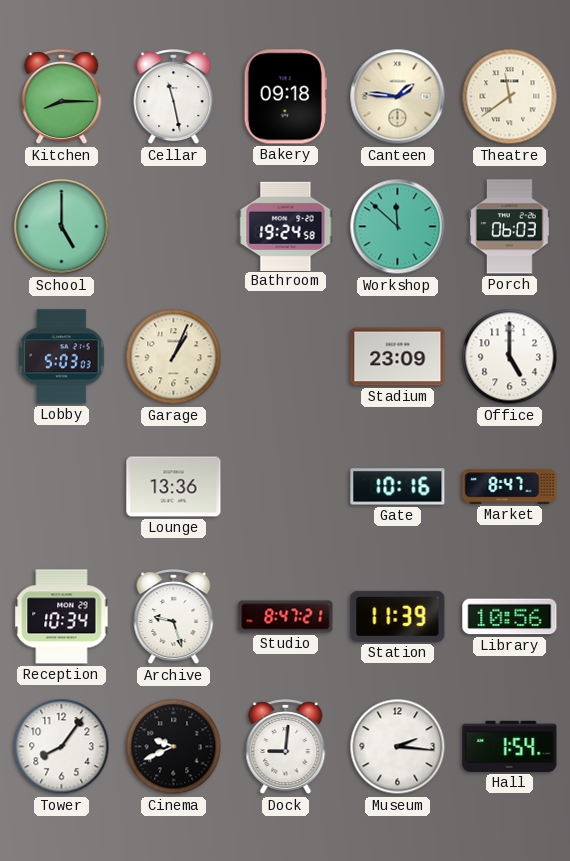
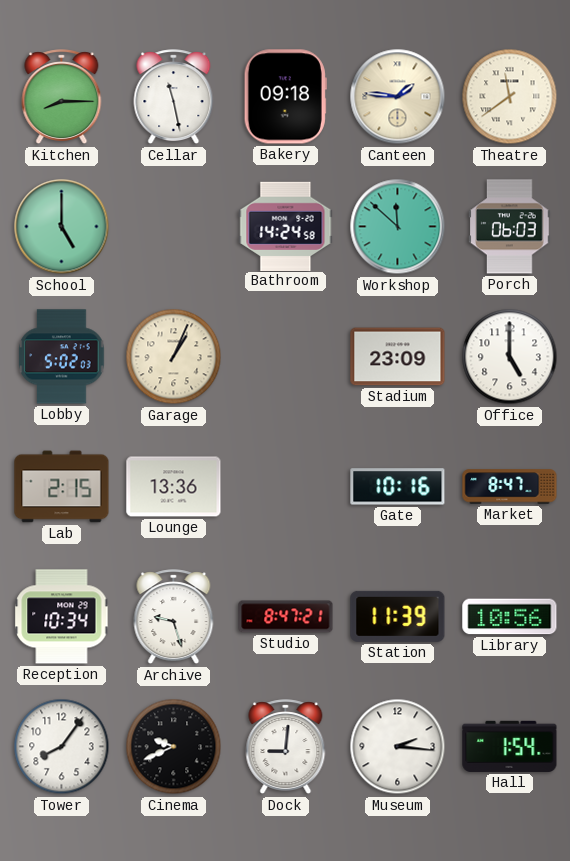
Bathroom: 19:24 -> 14:24
Lobby: 5:03 -> 5:02
Lab: none -> 2:15
